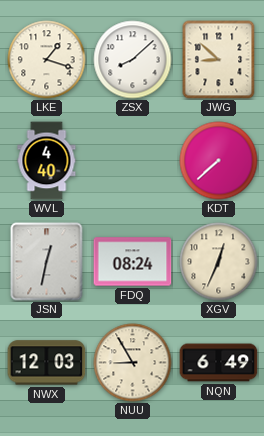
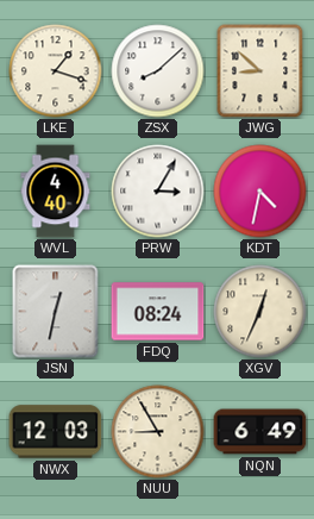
PRW: none -> 3:05
KDT: 7:38 -> 4:32
